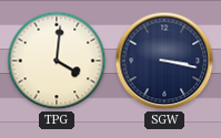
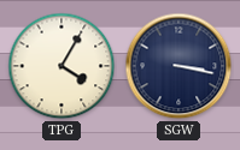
TPG: 4:01 -> 4:05
